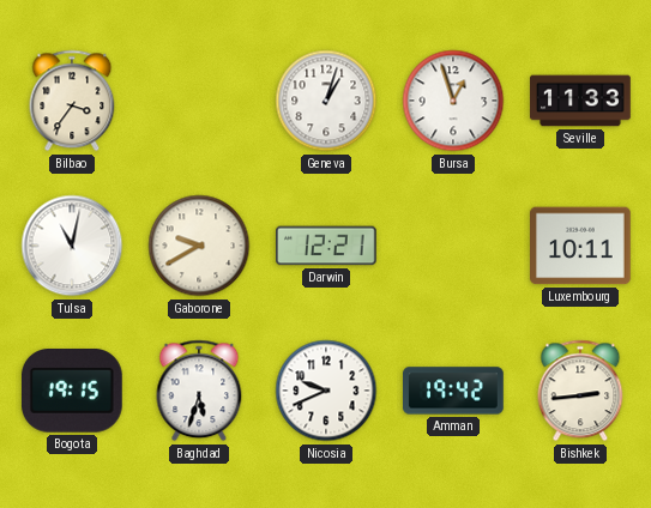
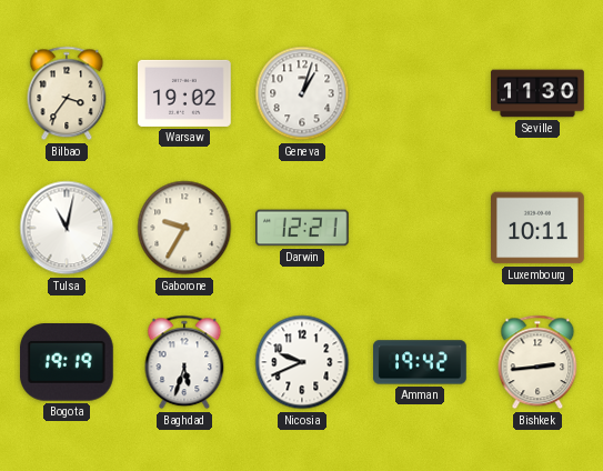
Warsaw: none -> 19:02
Bursa: 12:57 -> none
Seville: 11:33 -> 11:30
Gaborone: 9:40 -> 9:35
Bogota: 19:15 -> 19:19
